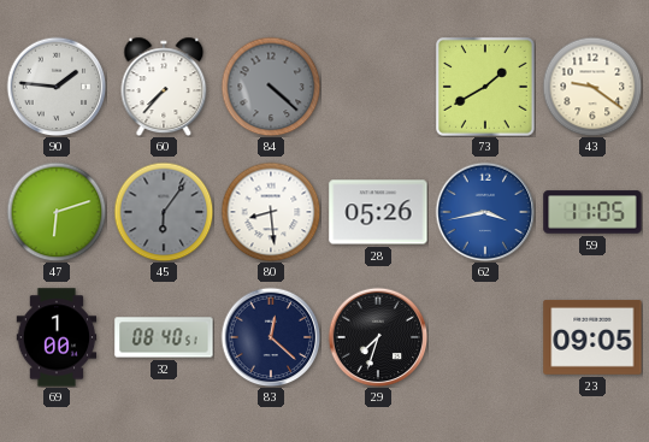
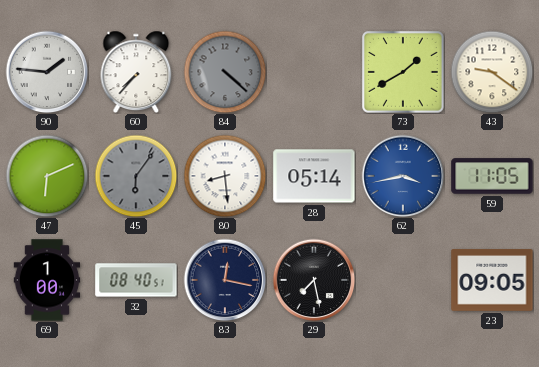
47: 6:12 -> 6:11
28: 05:26 -> 05:14
83: 12:22 -> 12:17
29: 7:33 -> 7:28
